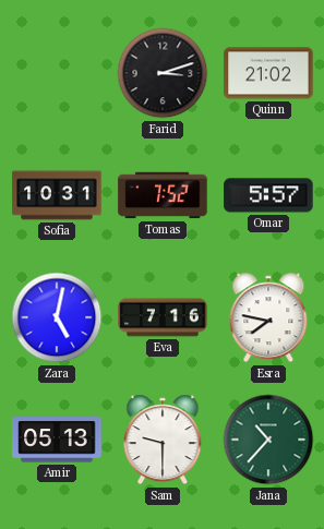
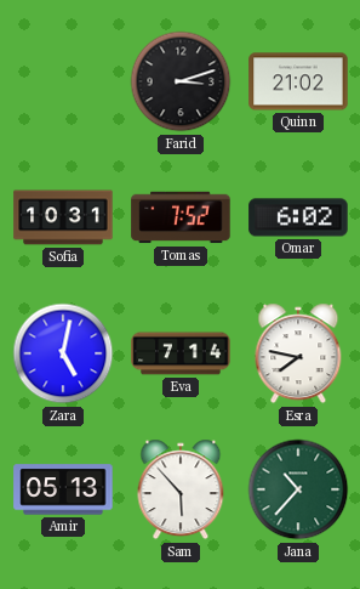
Omar: 5:57 -> 6:02
Eva: 7:16 -> 7:14
Sam: 9:30 -> 5:53
